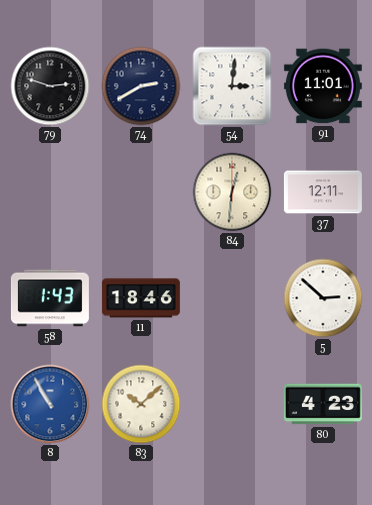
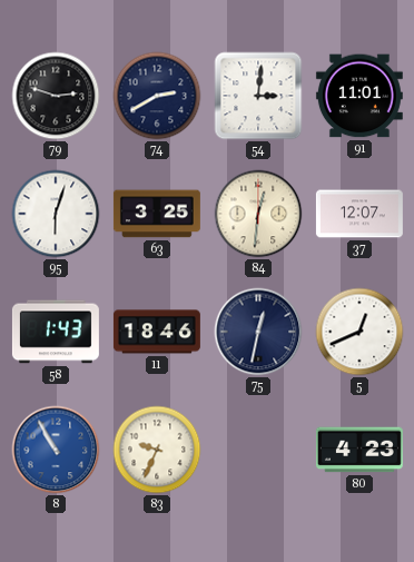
95: none -> 6:03
63: none -> 3:25
37: 12:11 -> 12:07
75: none -> 12:32
5: 2:52 -> 12:41
83: 10:08 -> 9:34
